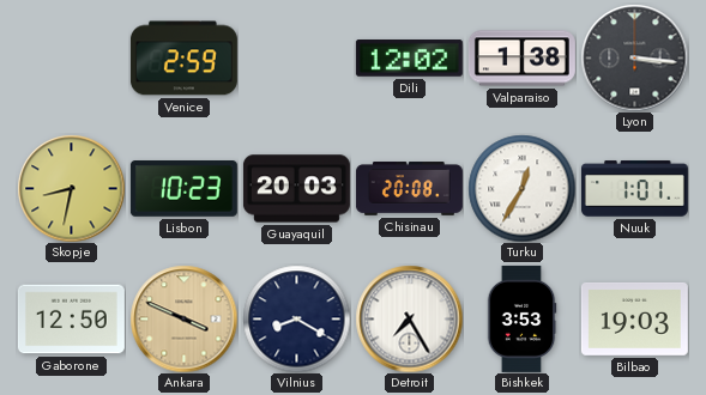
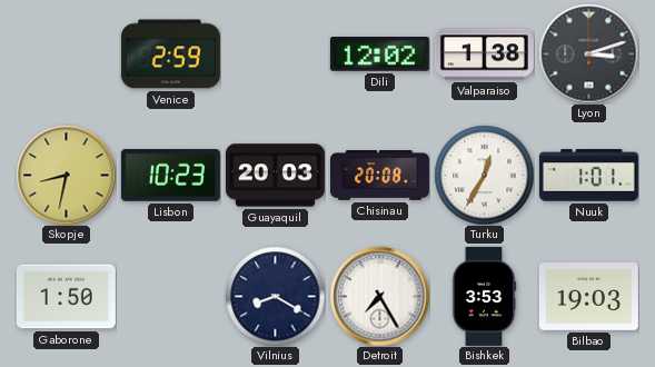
Lyon: 3:16 -> 3:12
Gaborone: 12:50 -> 1:50
Ankara: 3:49 -> none
